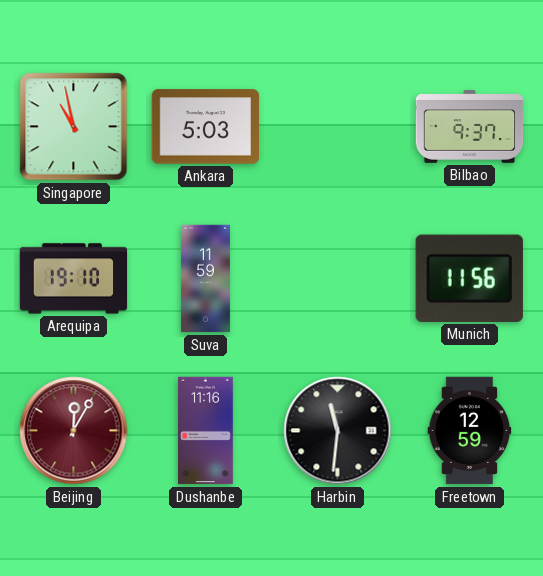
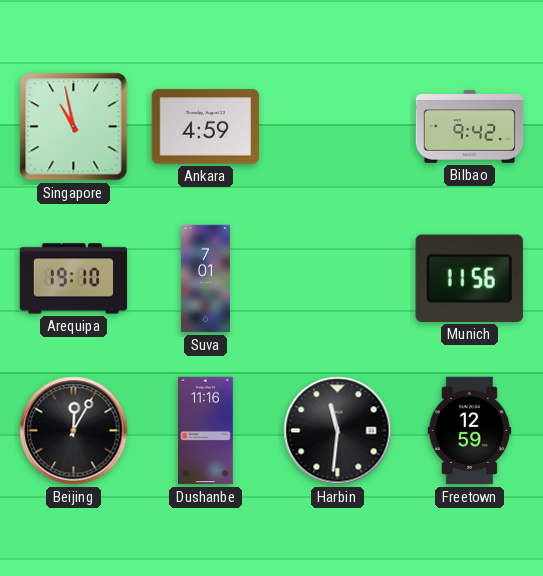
Ankara: 5:03 -> 4:59
Bilbao: 9:37 -> 9:42
Suva: 11:59 -> 7:01
Beijing dial: burgundy -> black
